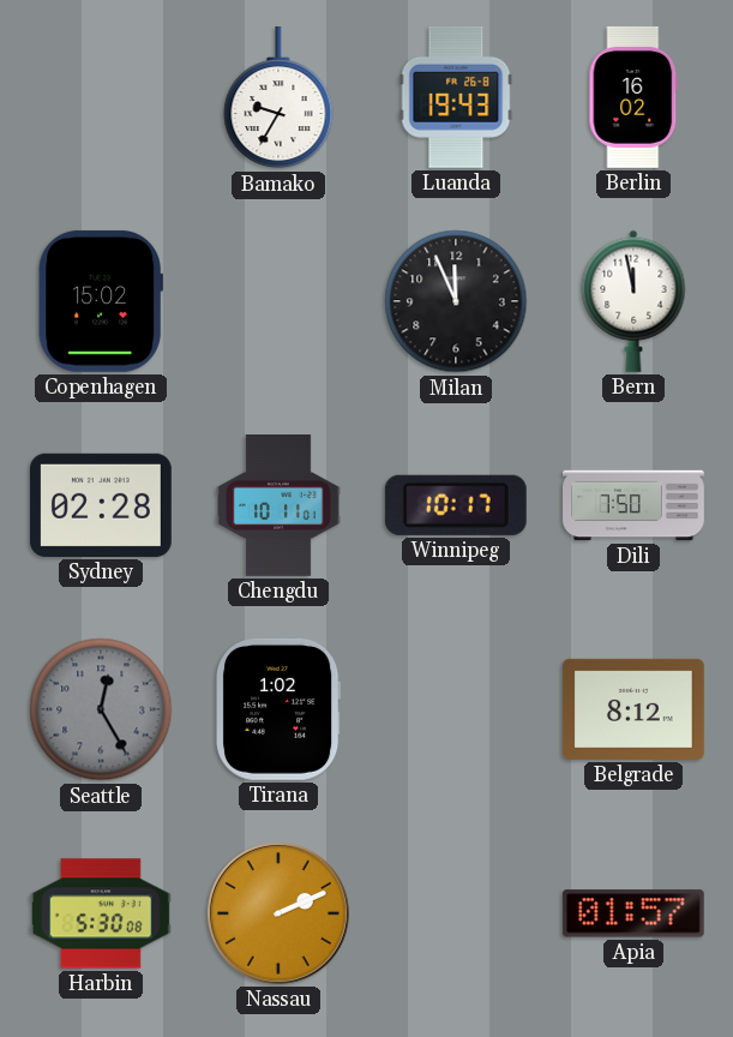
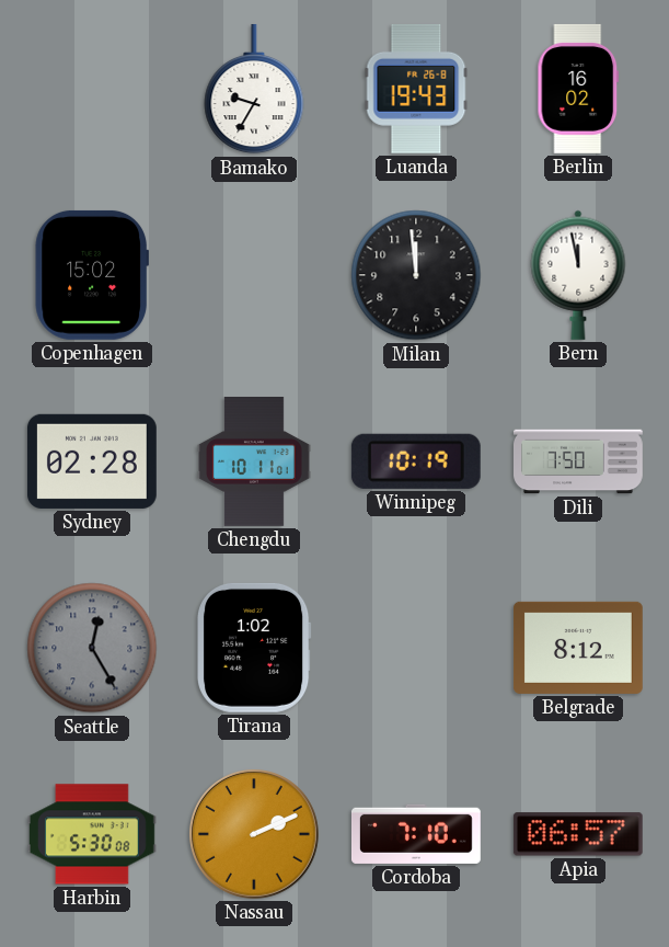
Milan: 11:56 -> 11:59
Winnipeg: 10:17 -> 10:19
Cordoba: none -> 7:10
Apia: 01:57 -> 06:57
